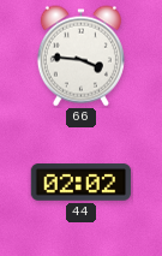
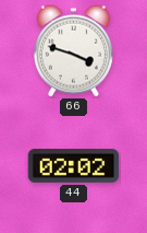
66: 3:46 -> 3:48
